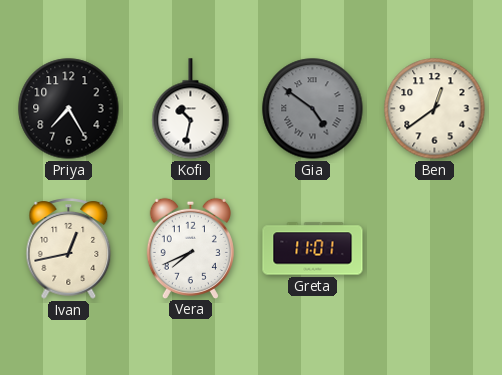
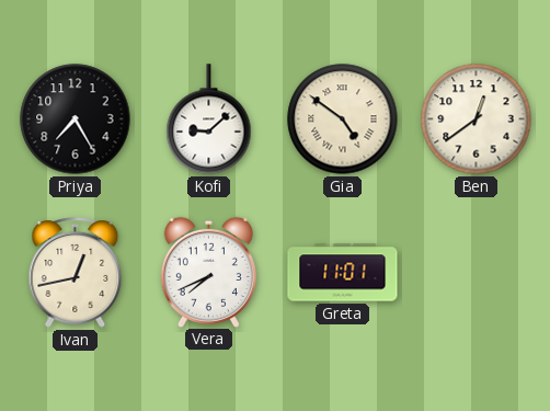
Kofi: 10:32 -> 9:08
Gia dial: grey -> cream
